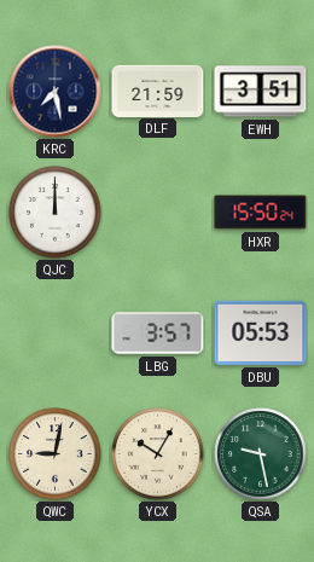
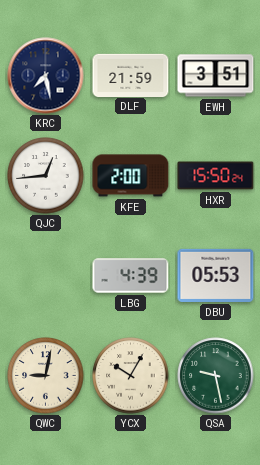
QJC: 12:00 -> 12:44
KFE: none -> 2:00
LBG: 3:57 -> 4:39
